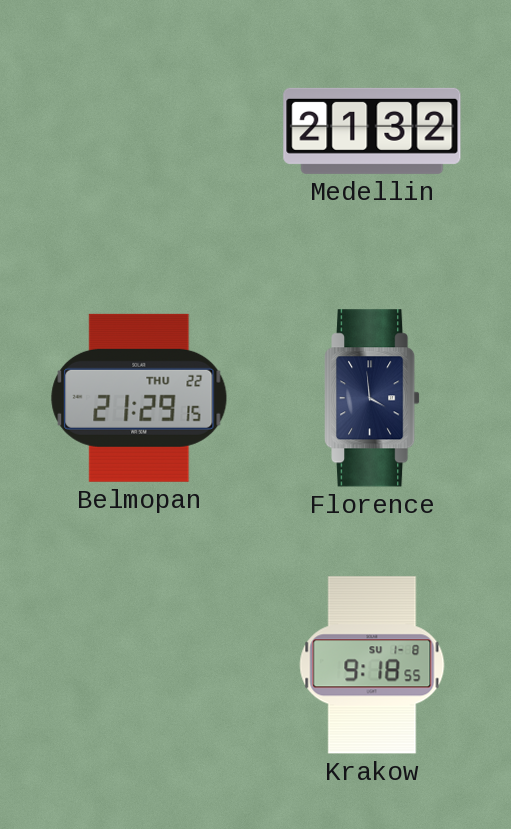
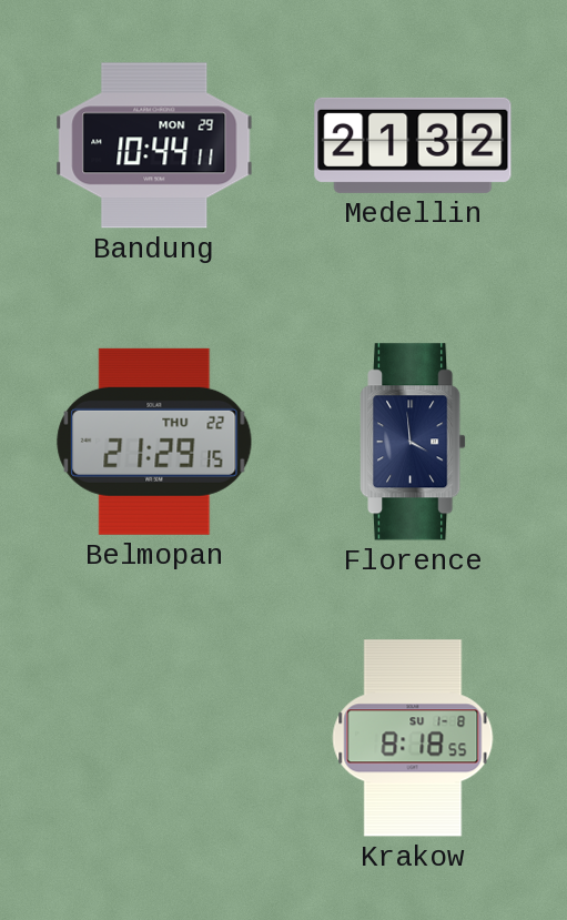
Bandung: none -> 10:44
Krakow: 9:18 -> 8:18
